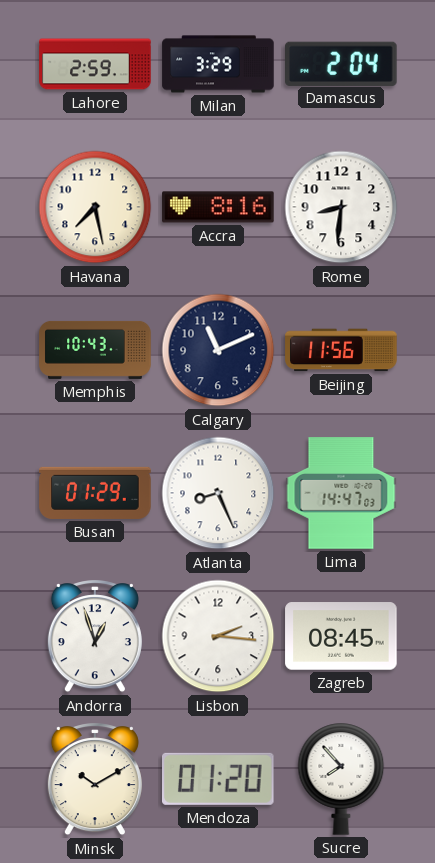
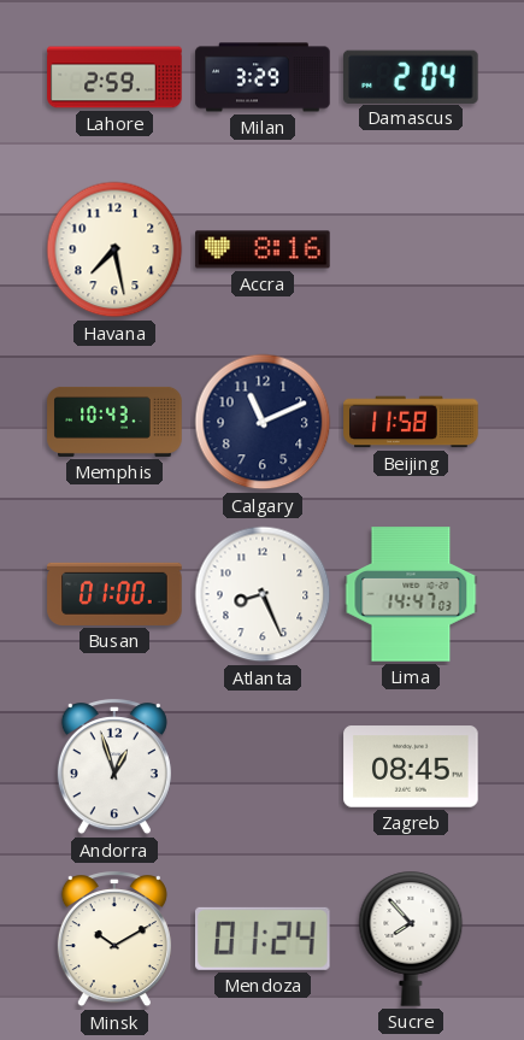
Rome: 8:31 -> none
Beijing: 11:56 -> 11:58
Busan: 01:29 -> 01:00
Lisbon: 2:16 -> none
Mendoza: 01:20 -> 01:24
